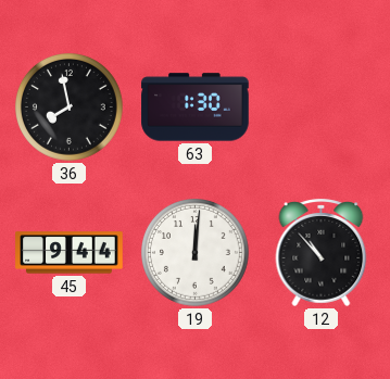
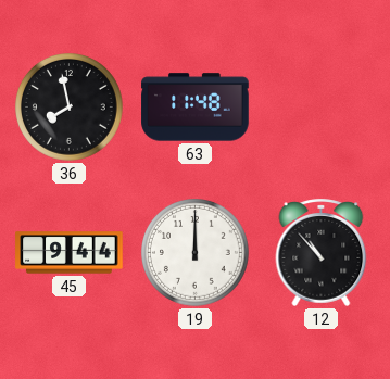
63: 1:30 -> 11:48
19: 12:01 -> 12:00
